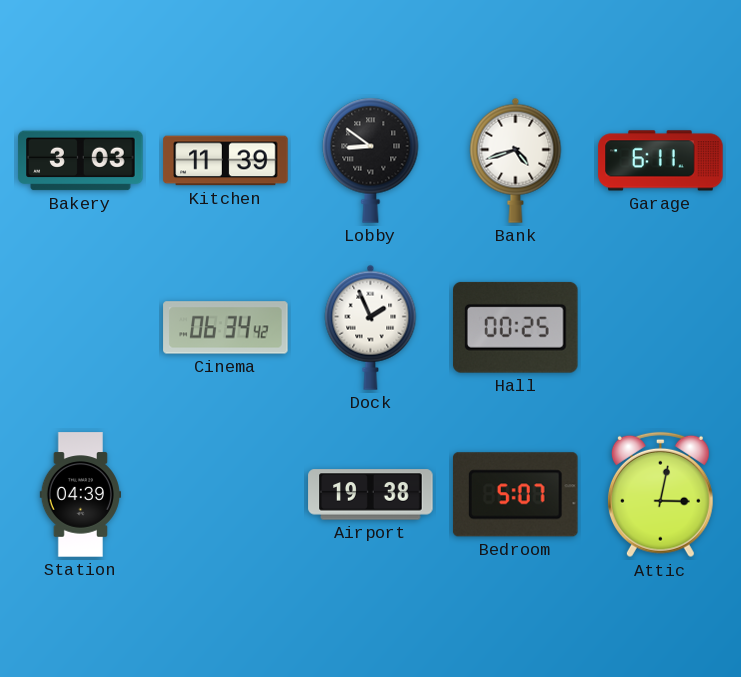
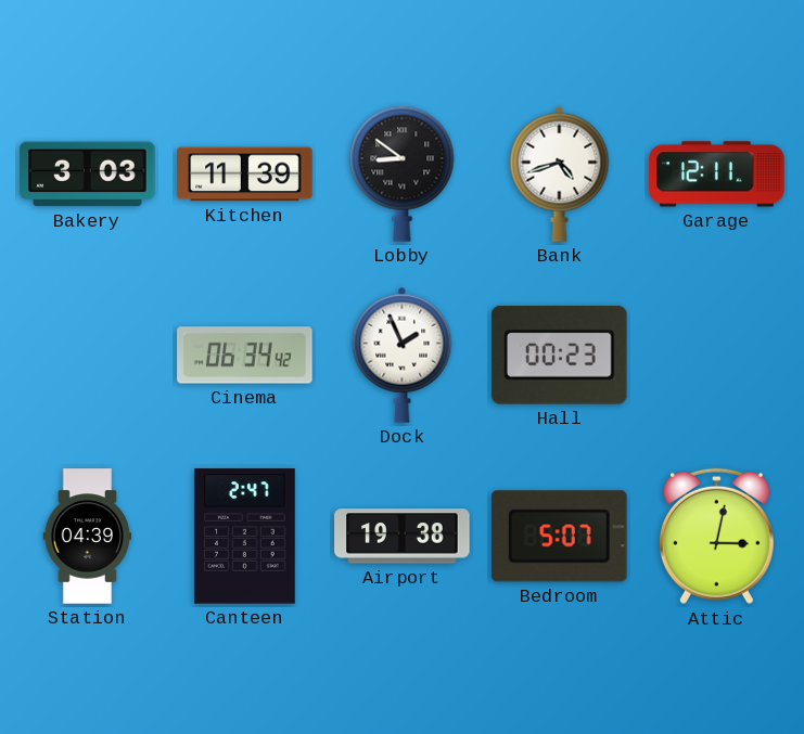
Garage: 6:11 -> 12:11
Hall: 00:25 -> 00:23
Canteen: none -> 2:47
